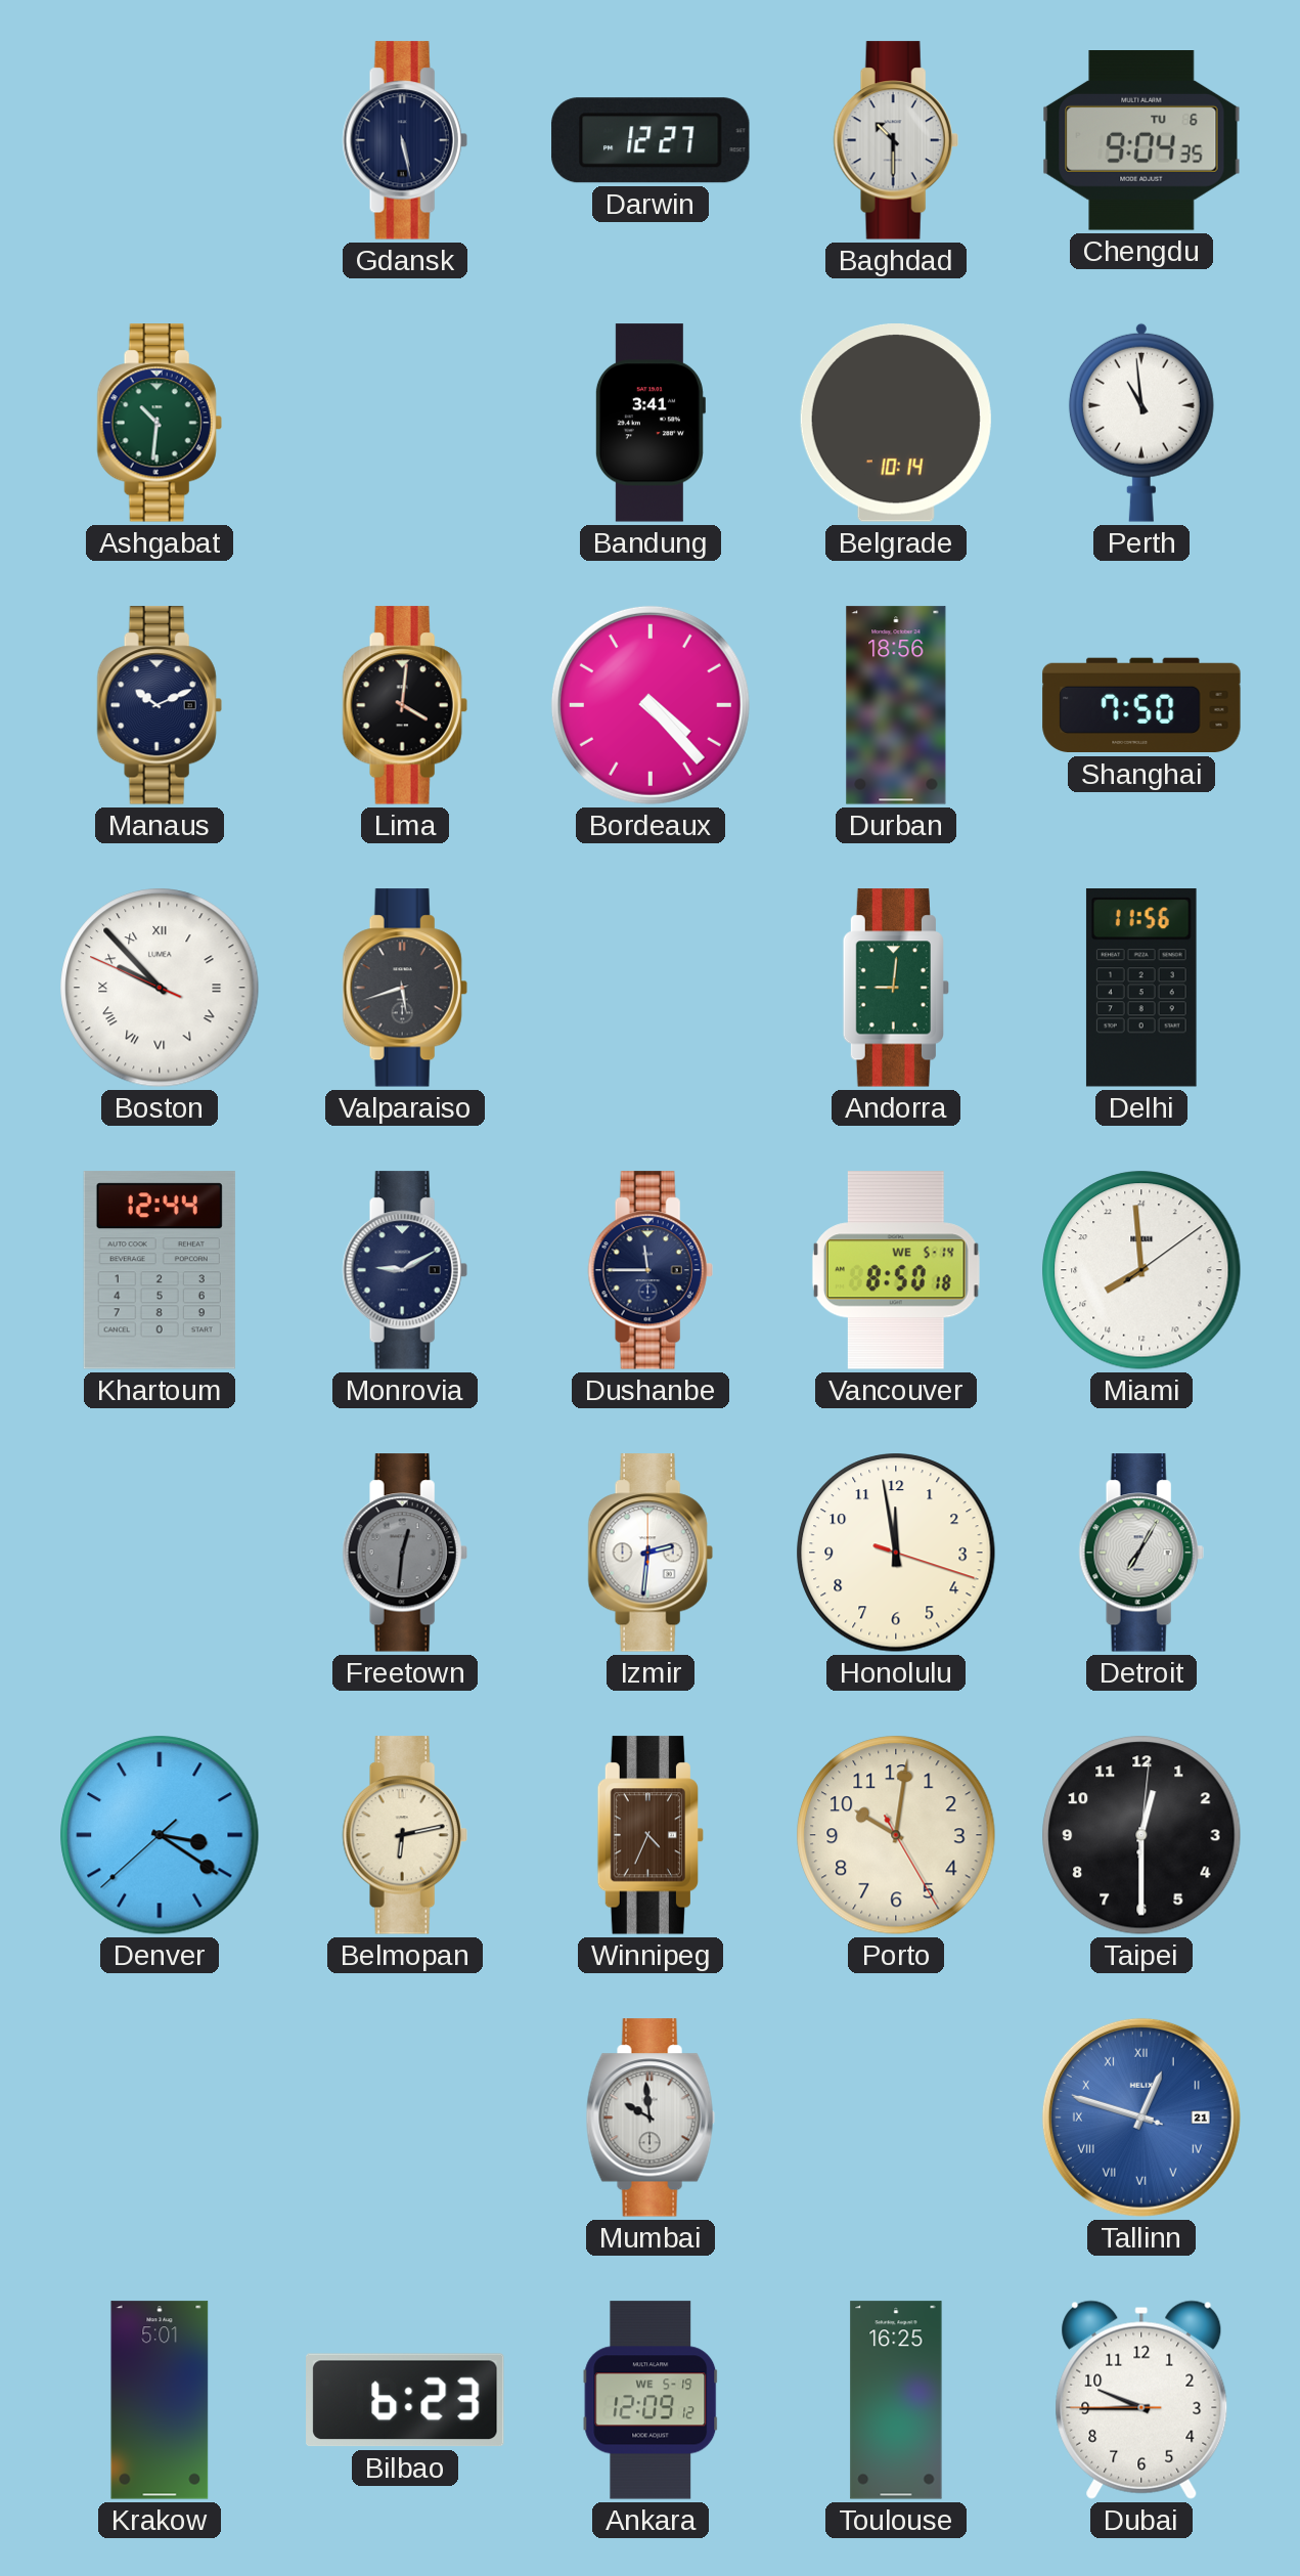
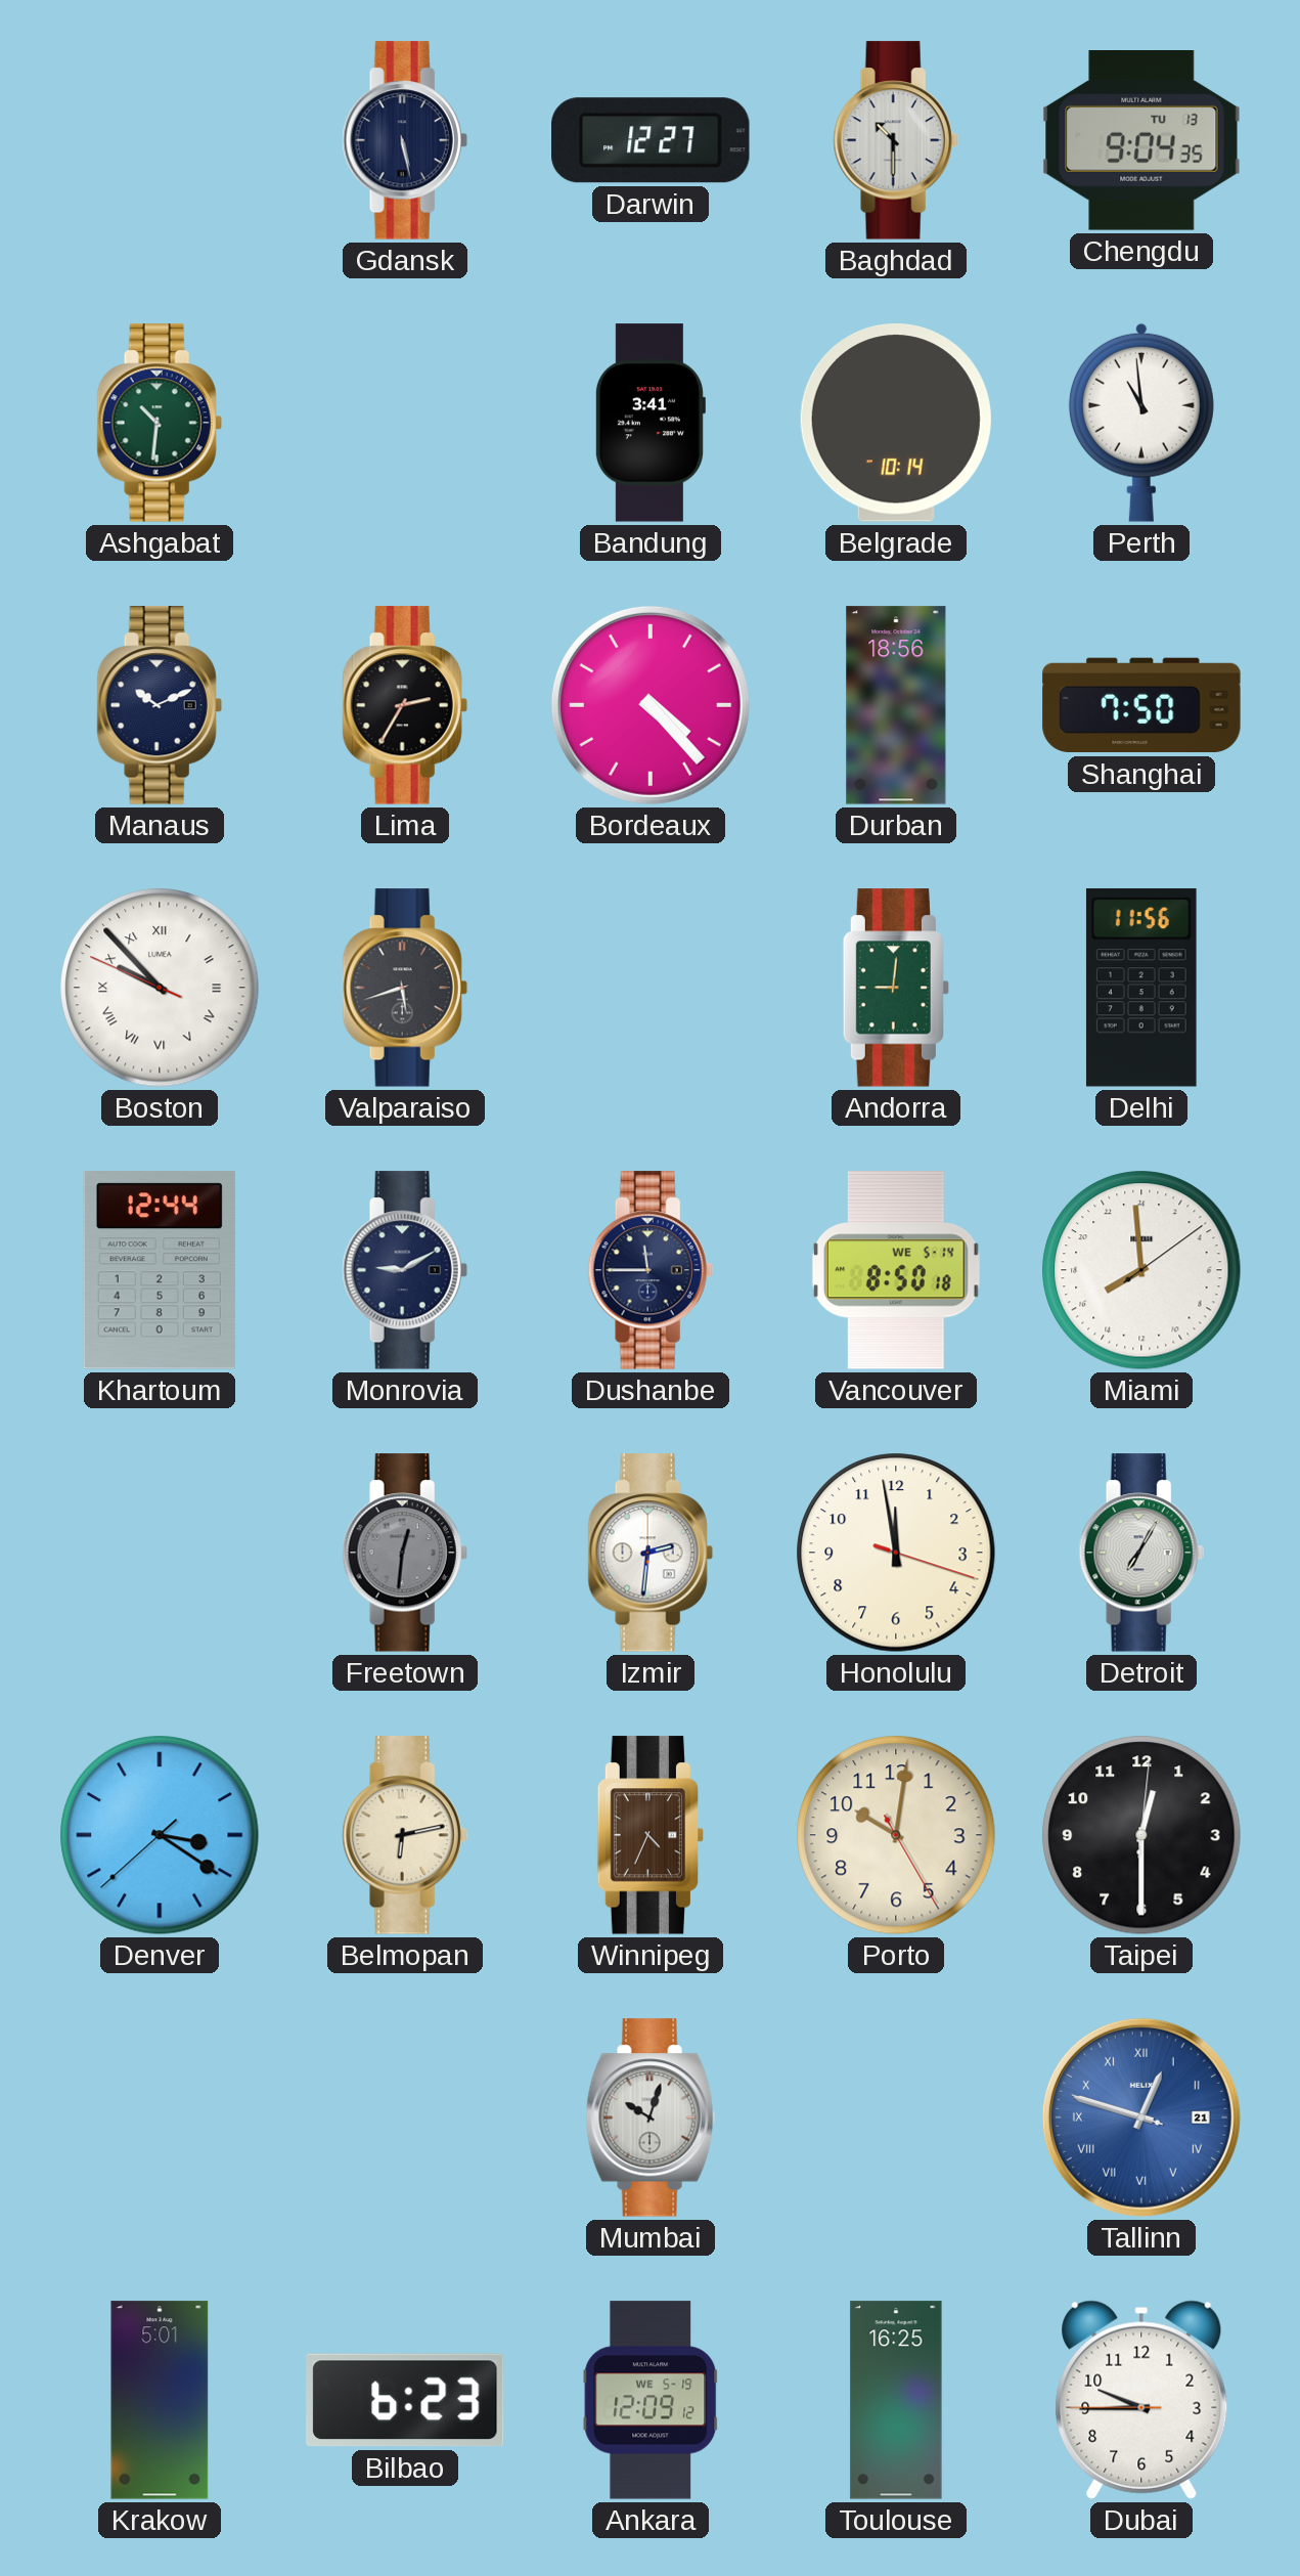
Chengdu date: TU 6 -> TU 13
Lima: 4:01 -> 2:35
Mumbai: 9:59 -> 10:03
